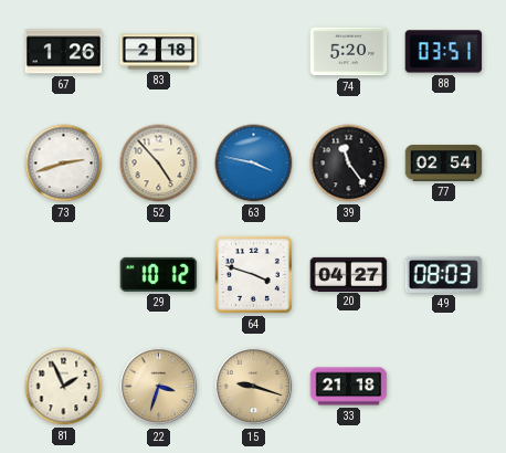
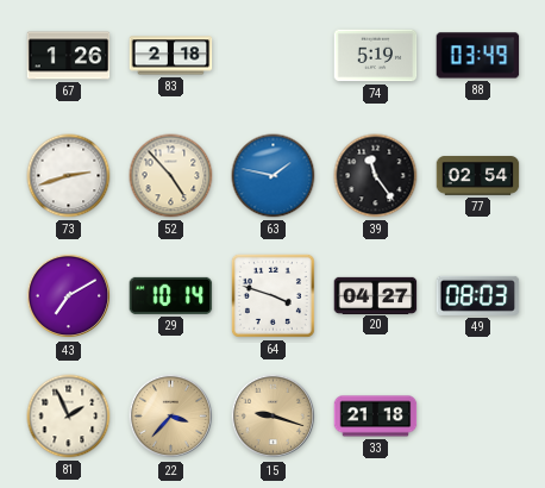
74: 5:20 -> 5:19
88: 03:51 -> 03:49
63: 3:47 -> 1:47
43: none -> 7:10
29: 10:12 -> 10:14
22: 3:33 -> 3:37
